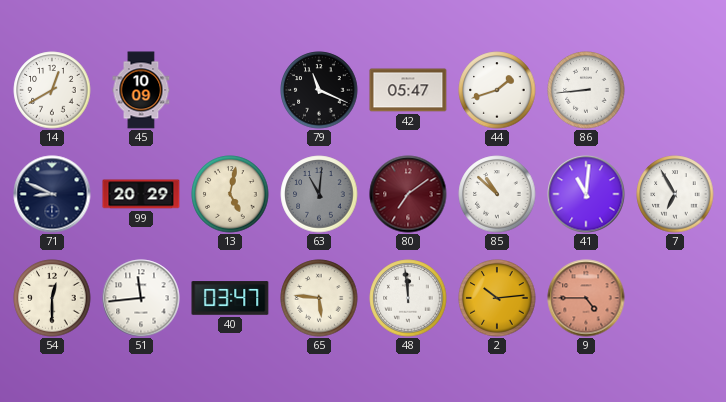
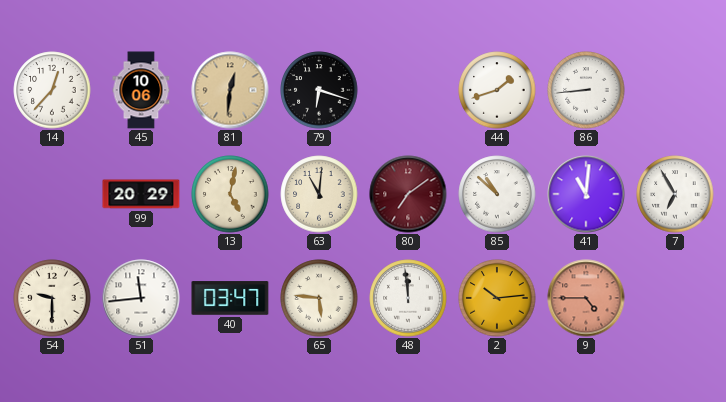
14: 12:40 -> 12:37
45: 10:09 -> 10:06
81: none -> 12:31
79: 11:19 -> 6:18
42: 05:47 -> none
71: 8:49 -> none
63 dial: grey -> cream
54: 12:30 -> 9:30
